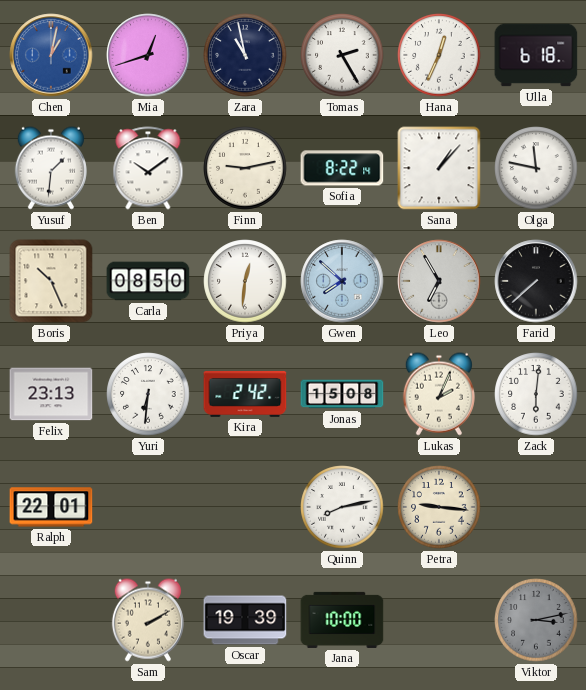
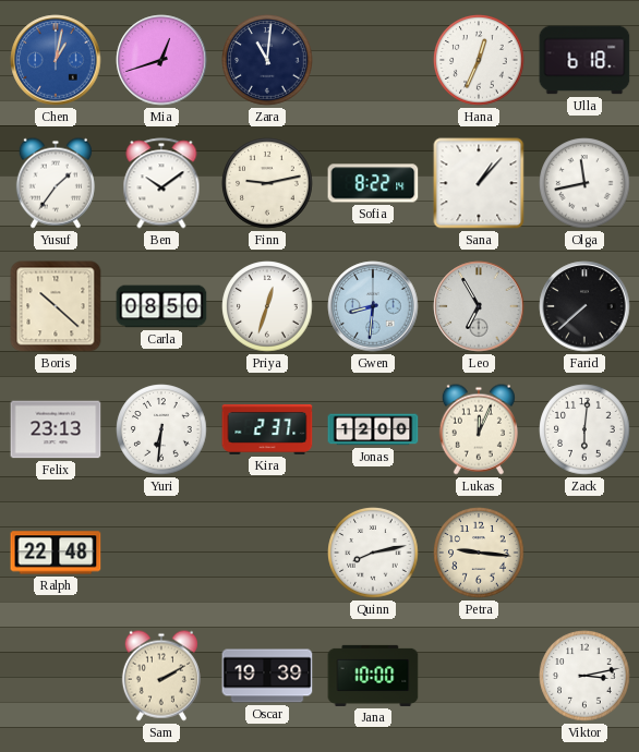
Zara: 10:58 -> 11:01
Tomas: 2:25 -> none
Yusuf: 1:31 -> 1:36
Olga: 11:47 -> 11:43
Boris: 10:26 -> 10:22
Priya: 12:31 -> 12:33
Gwen: 7:52 -> 8:31
Kira: 2:42 -> 2:37
Jonas: 15:08 -> 12:00
Lukas: 2:04 -> 12:04
Ralph: 22:01 -> 22:48
Viktor dial: grey -> white
